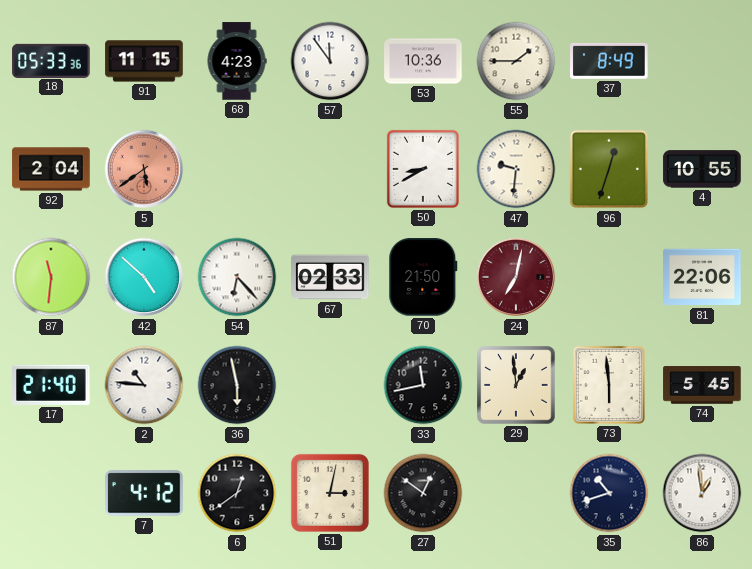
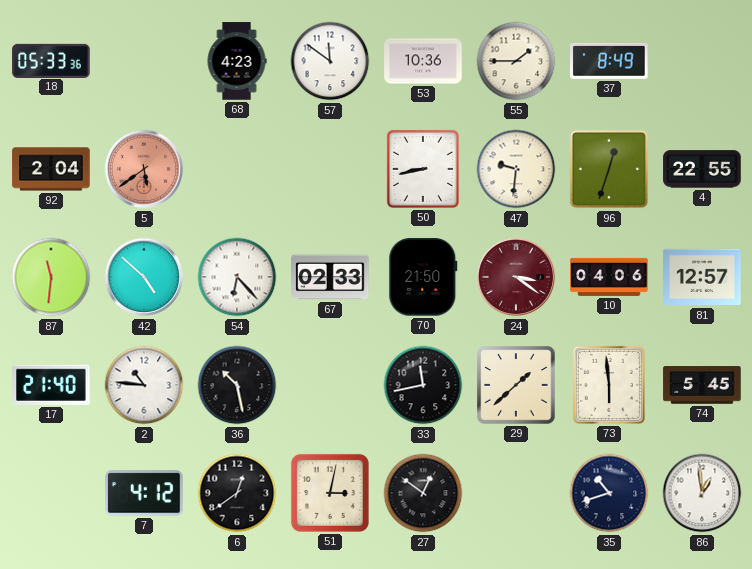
91: 11:15 -> none
57: 11:54 -> 11:51
50: 8:40 -> 8:43
4: 10:55 -> 22:55
24: 7:02 -> 3:21
10: none -> 04:06
81: 22:06 -> 12:57
36: 5:58 -> 10:28
29: 12:59 -> 1:38
